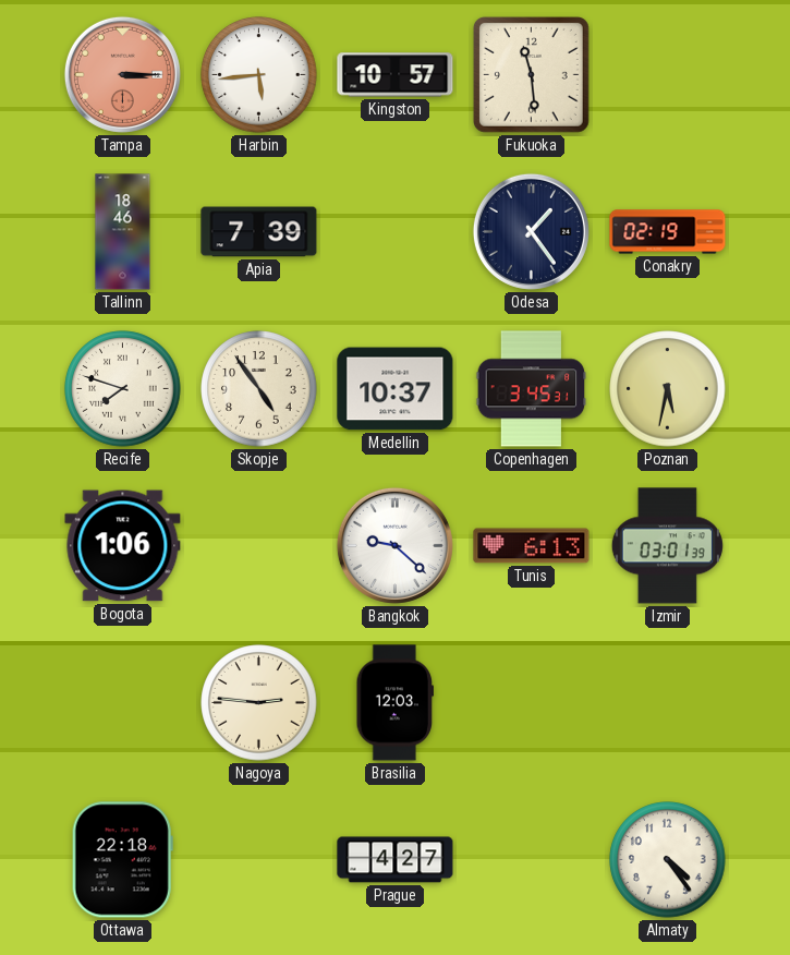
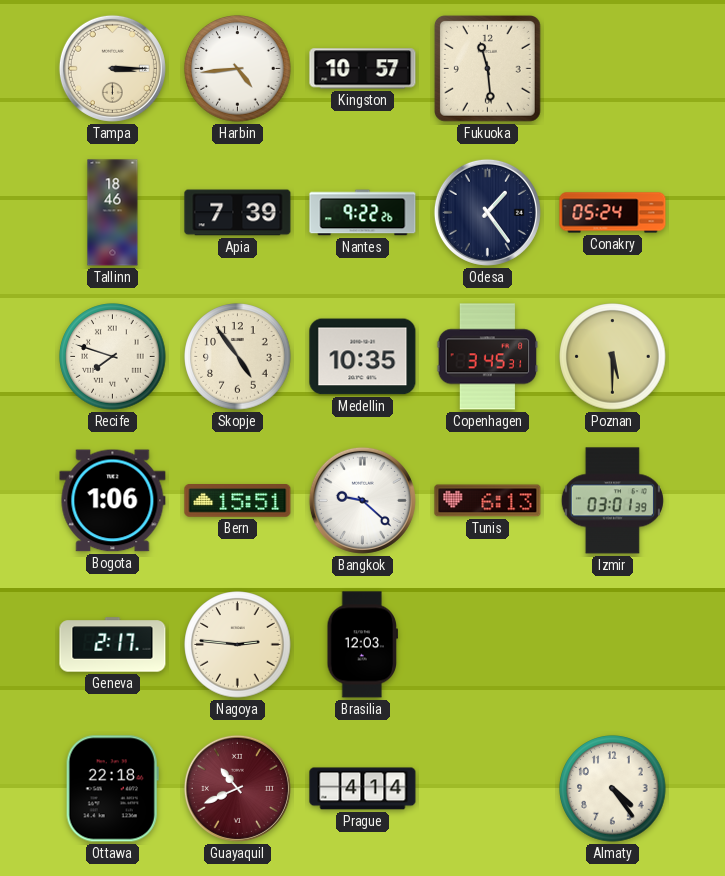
Tampa dial: salmon -> cream
Harbin: 5:44 -> 4:44
Nantes: none -> 9:22
Conakry: 02:19 -> 05:24
Medellin: 10:37 -> 10:35
Poznan: 5:32 -> 5:30
Bern: none -> 15:51
Geneva: none -> 2:17
Guayaquil: none -> 10:41
Prague: 4:27 -> 4:14
